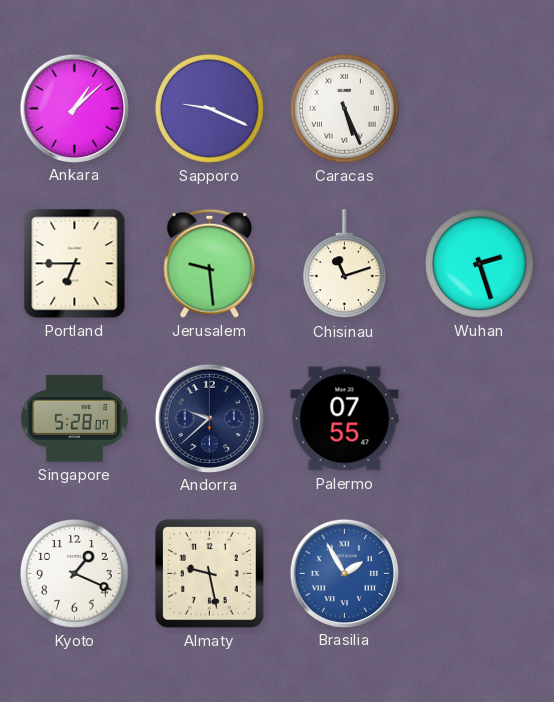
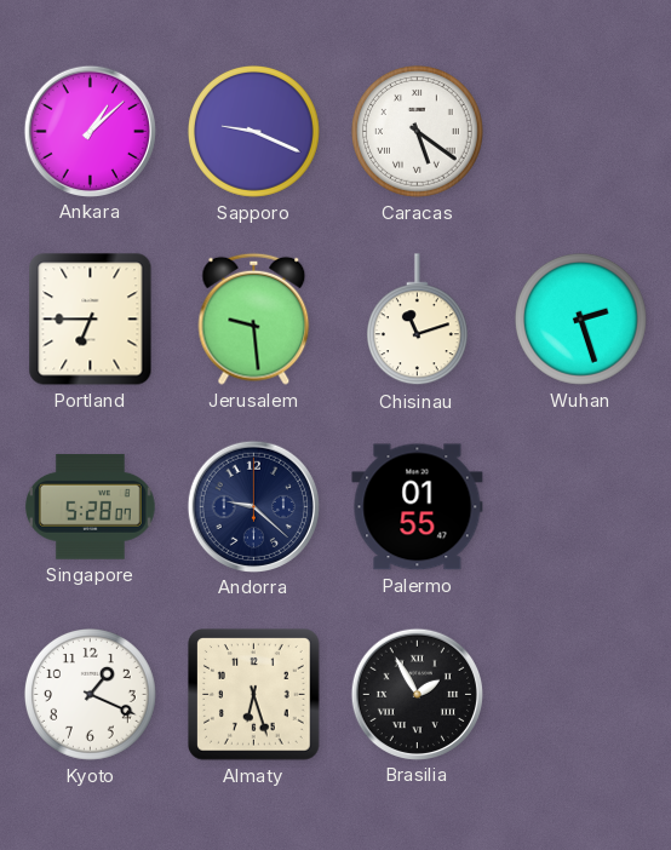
Caracas: 5:26 -> 5:21
Andorra: 9:38 -> 9:22
Palermo: 07:55 -> 01:55
Almaty: 9:28 -> 6:27
Brasilia dial: blue -> black
